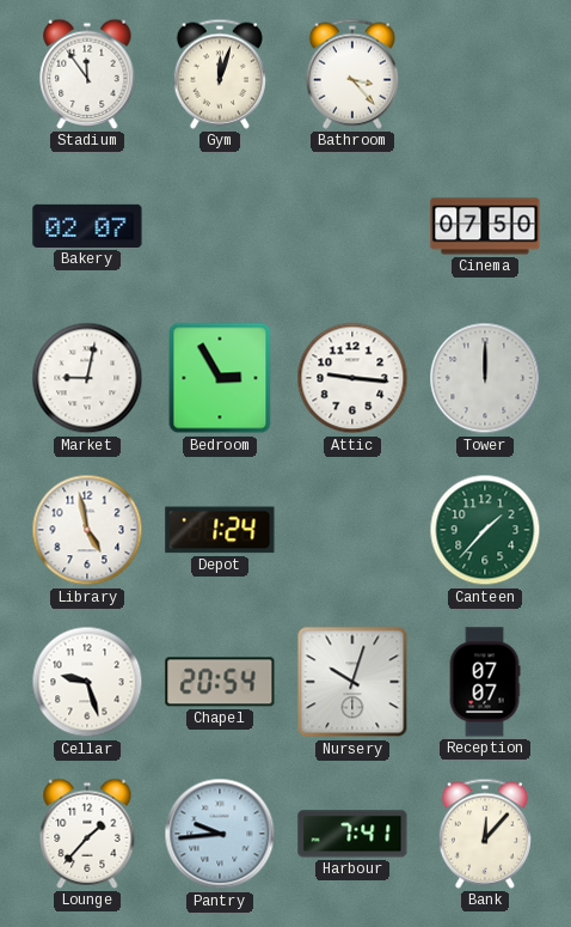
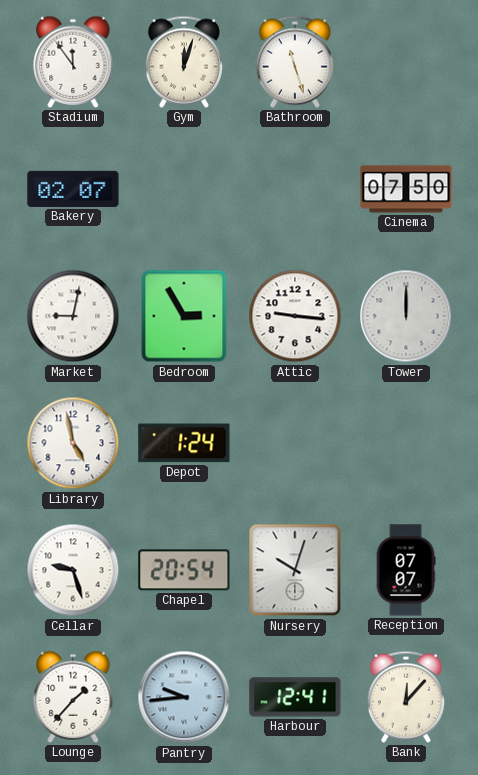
Bathroom: 3:23 -> 11:27
Canteen: 1:37 -> none
Harbour: 7:41 -> 12:41
